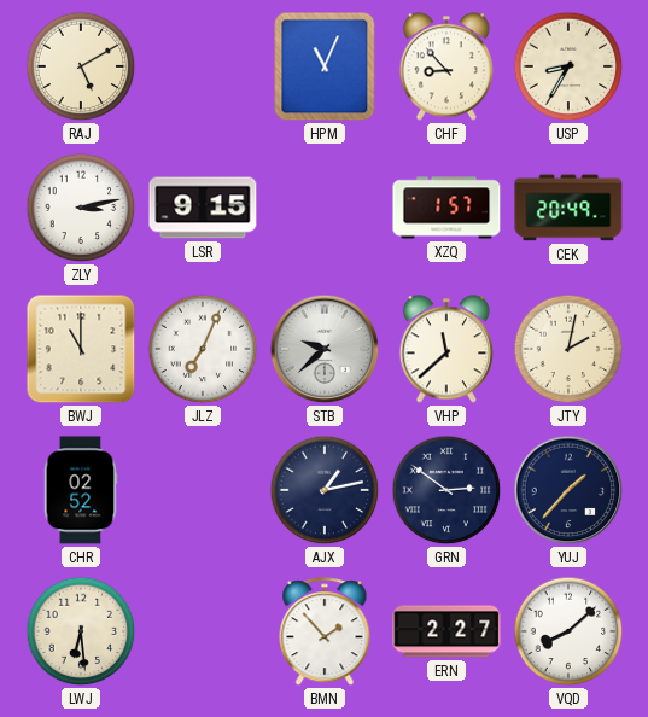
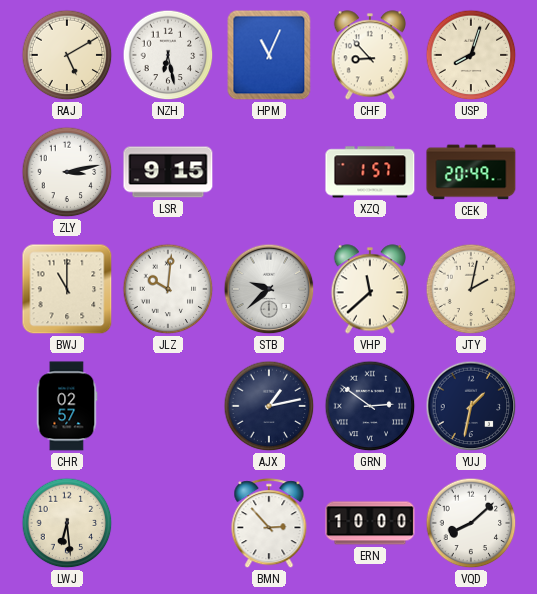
NZH: none -> 6:28
USP: 8:35 -> 8:03
JLZ: 7:04 -> 10:01
CHR: 02:52 -> 02:57
YUJ: 1:37 -> 1:32
BMN: 1:53 -> 2:53
ERN: 2:27 -> 10:00
